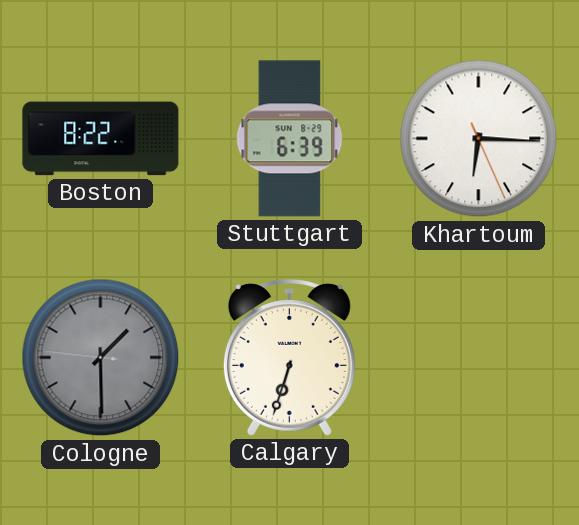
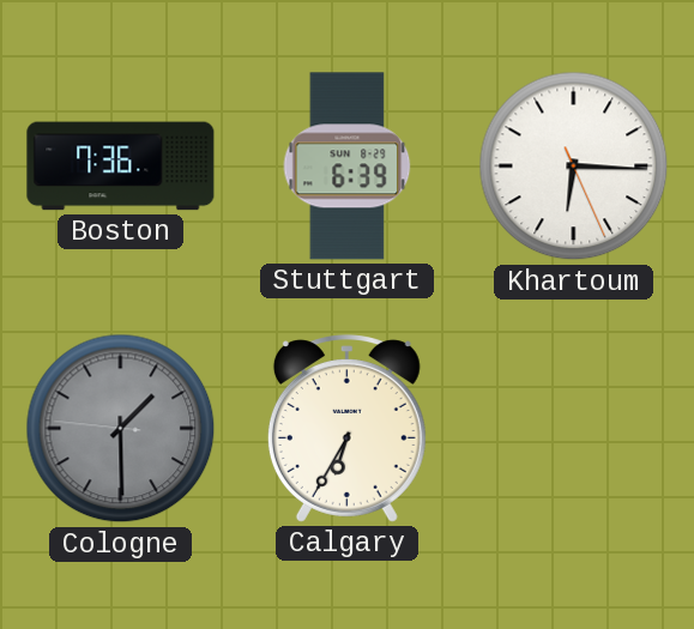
Boston: 8:22 -> 7:36
Calgary: 6:33 -> 6:35
